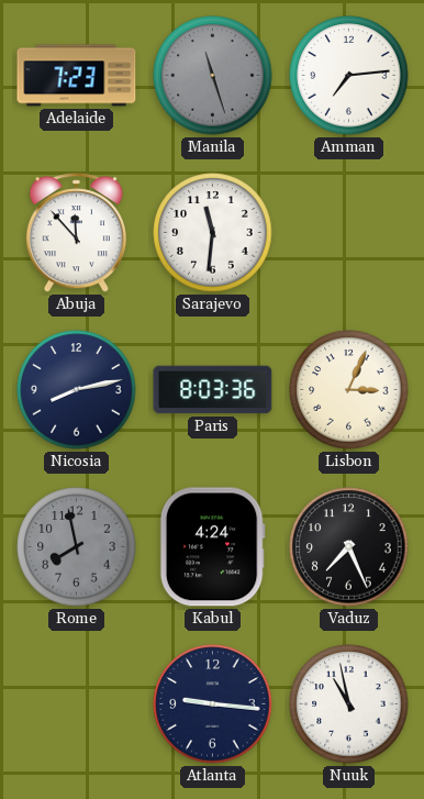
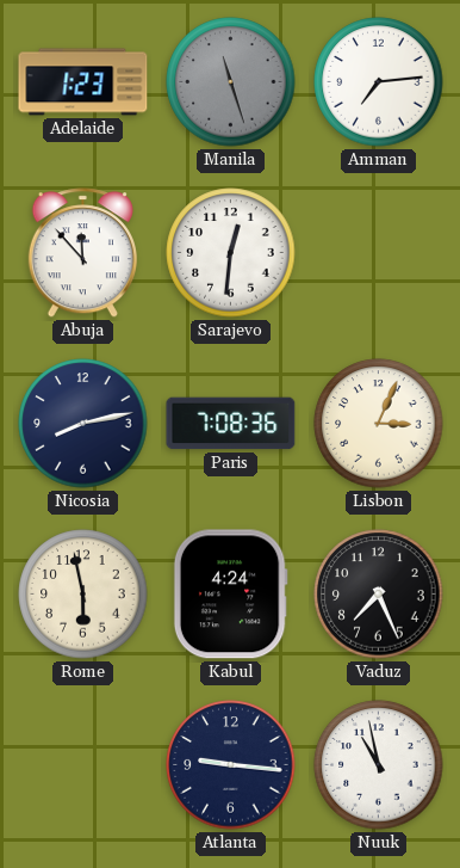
Adelaide: 7:23 -> 1:23
Sarajevo: 11:31 -> 12:31
Paris: 8:03 -> 7:08
Rome: 7:58 -> 5:58
Rome dial: grey -> cream
